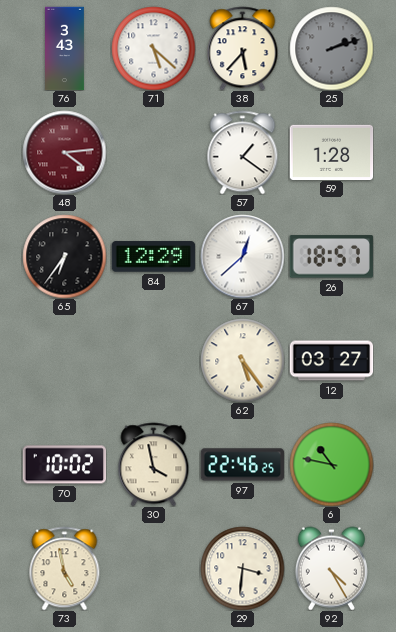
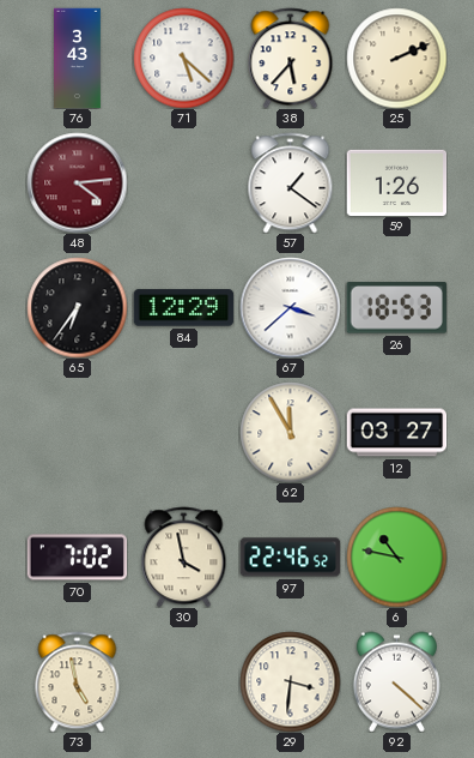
25: 2:12 -> 2:11
25 dial: grey -> cream
59: 1:28 -> 1:26
67: 12:38 -> 3:38
26: 18:57 -> 18:53
62: 5:24 -> 11:55
70: 10:02 -> 7:02
97: 22:46:25 -> 22:46:52
92: 4:25 -> 4:22
